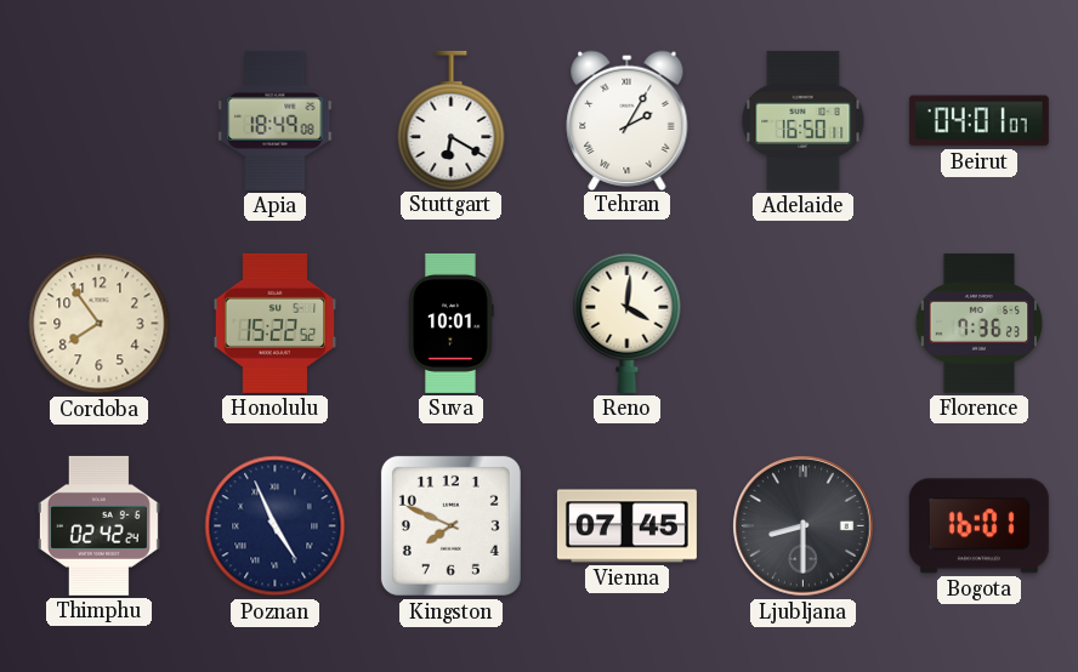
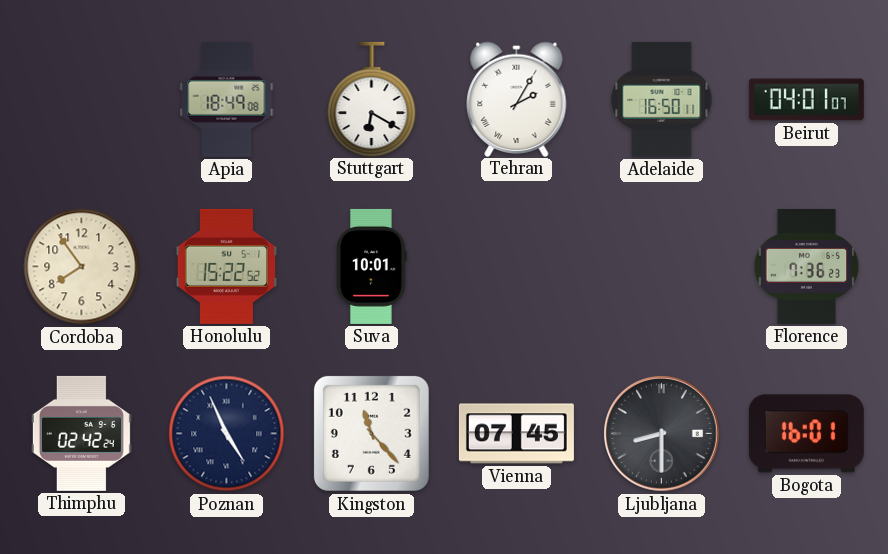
Reno: 4:01 -> none
Kingston: 7:49 -> 11:23
